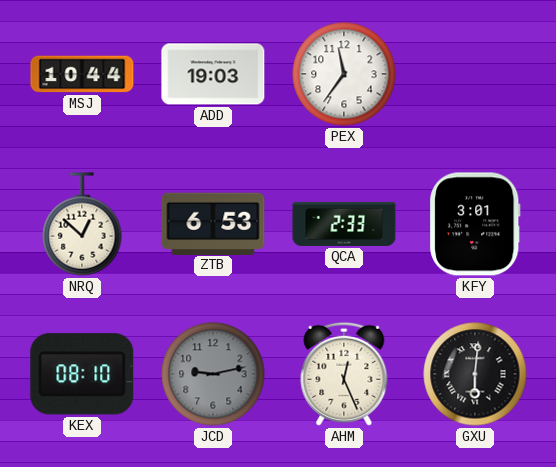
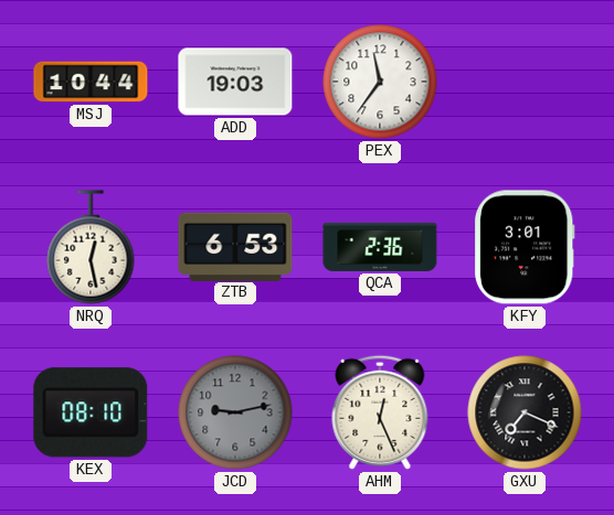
NRQ: 12:52 -> 12:28
QCA: 2:33 -> 2:36
GXU: 6:01 -> 7:19
